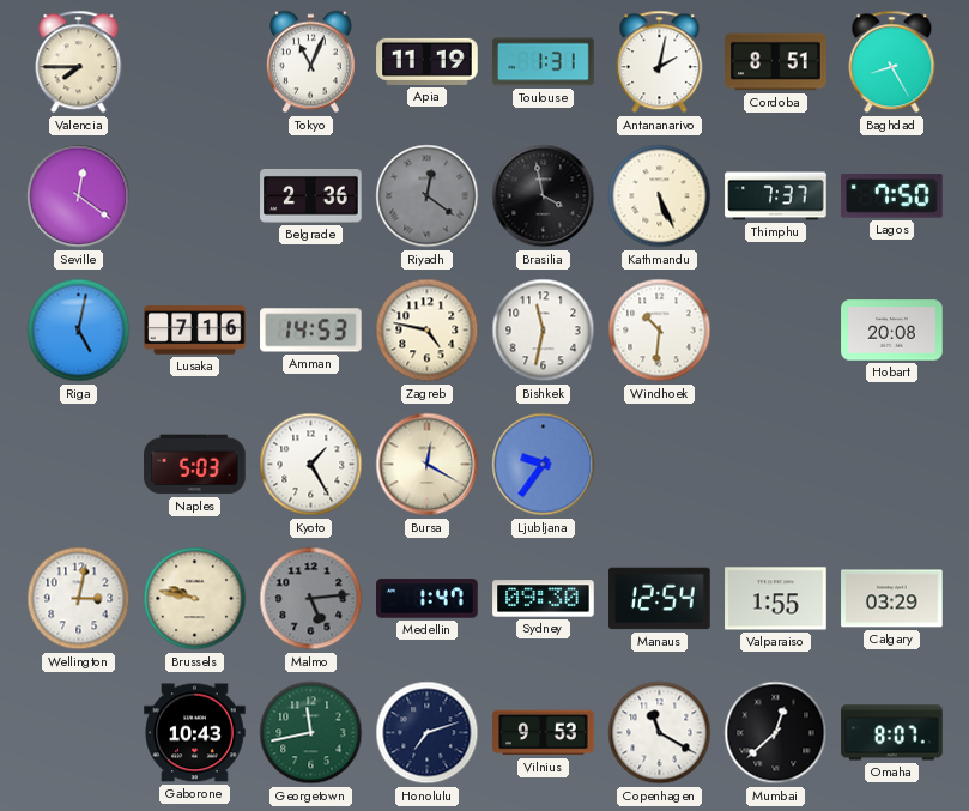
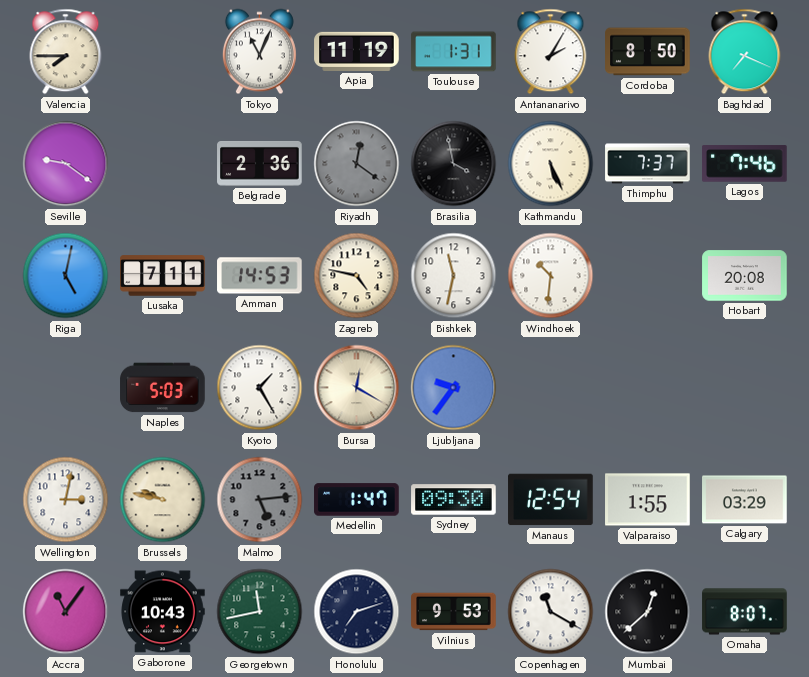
Antananarivo: 2:02 -> 2:05
Cordoba: 8:51 -> 8:50
Baghdad: 8:25 -> 7:19
Seville: 12:21 -> 9:21
Lagos: 7:50 -> 7:46
Lusaka: 7:16 -> 7:11
Accra: none -> 11:06
